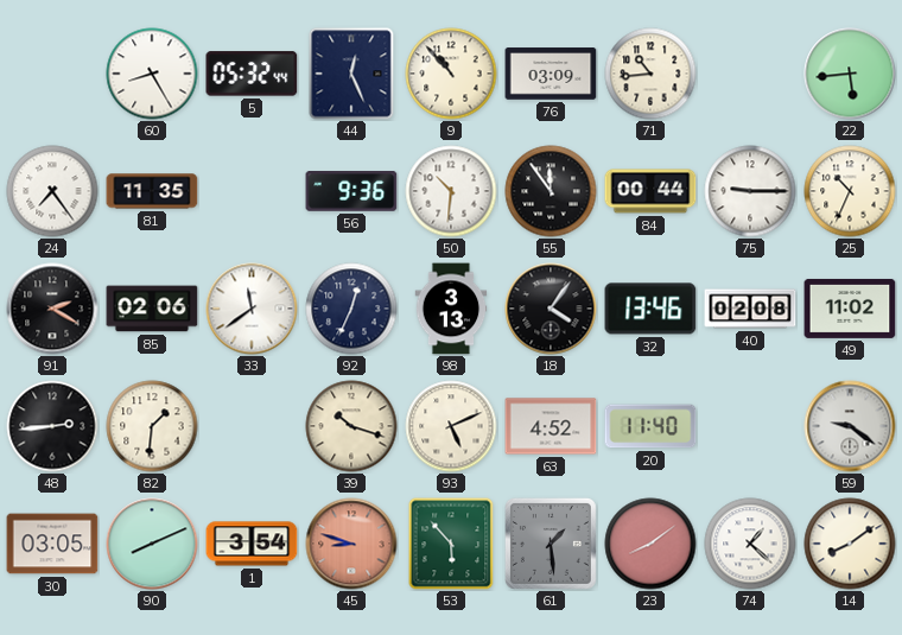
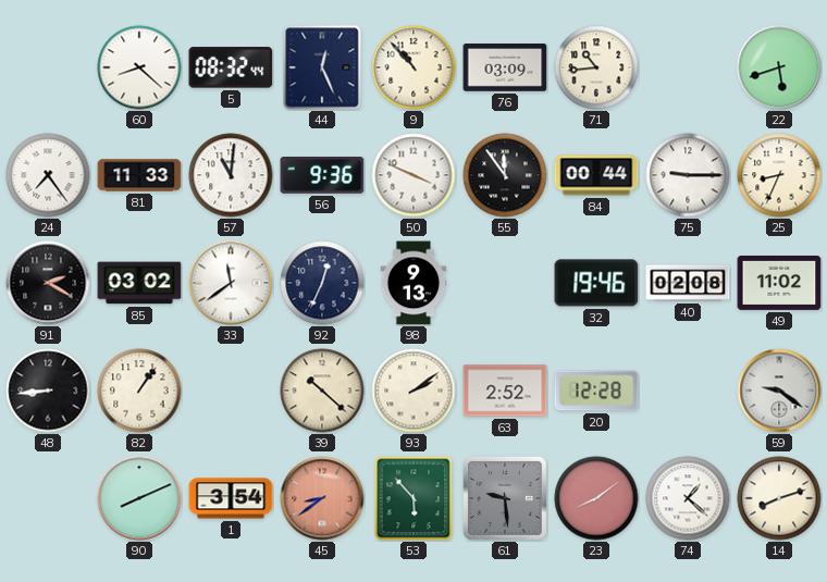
60: 8:25 -> 8:22
5: 05:32 -> 08:32
22: 5:44 -> 5:42
81: 11:35 -> 11:33
57: none -> 11:01
50: 10:31 -> 3:49
25: 10:34 -> 8:34
85: 02:06 -> 03:02
98: 3:13 -> 9:13
18: 4:06 -> none
32: 13:46 -> 19:46
48: 2:44 -> 8:44
82: 1:31 -> 1:06
39: 10:18 -> 10:22
93: 5:11 -> 2:09
63: 4:52 -> 2:52
20: 11:40 -> 12:28
30: 03:05 -> none
45: 8:48 -> 8:39
61: 1:29 -> 9:29
14: 8:09 -> 8:12
